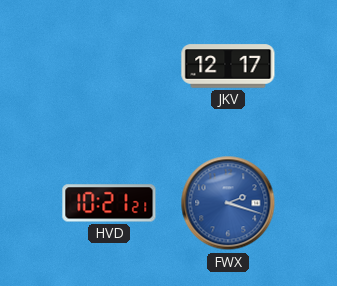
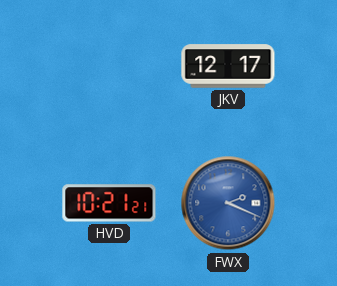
FWX: 2:18 -> 2:19
